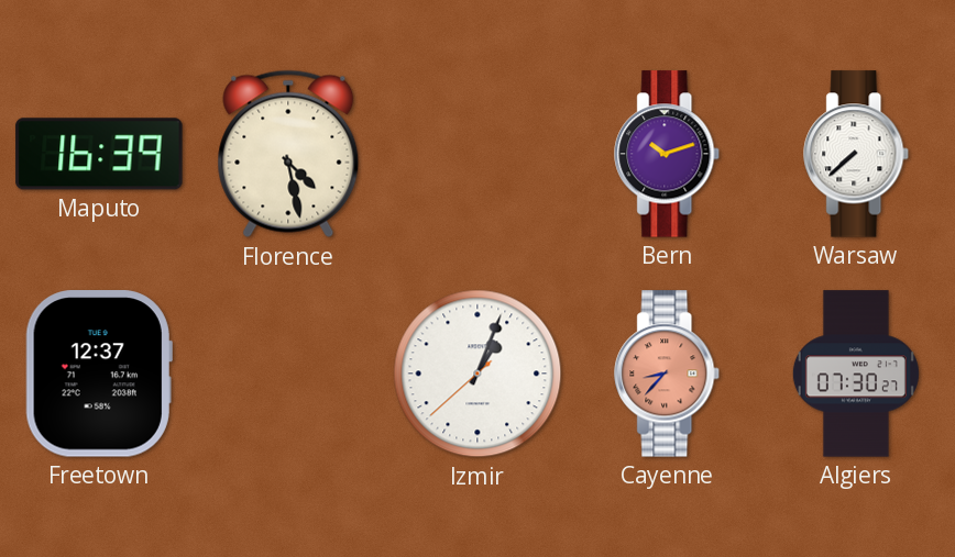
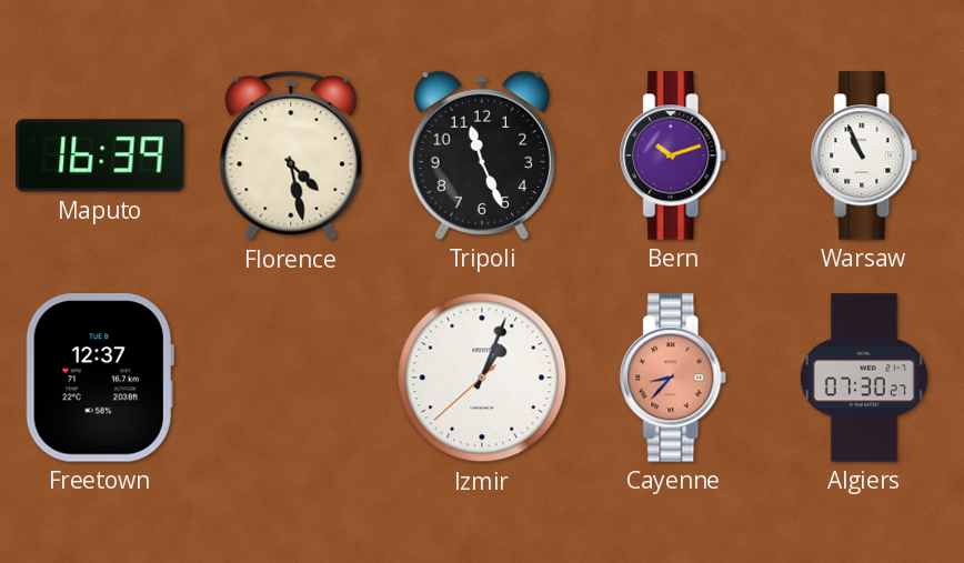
Tripoli: none -> 11:26
Warsaw: 7:38 -> 10:56
